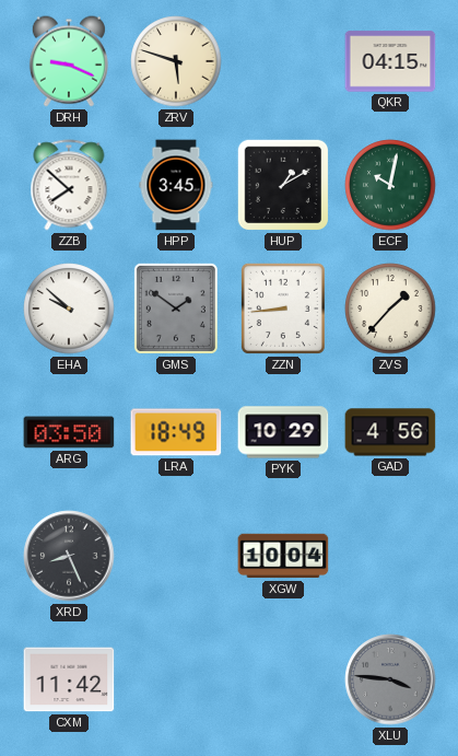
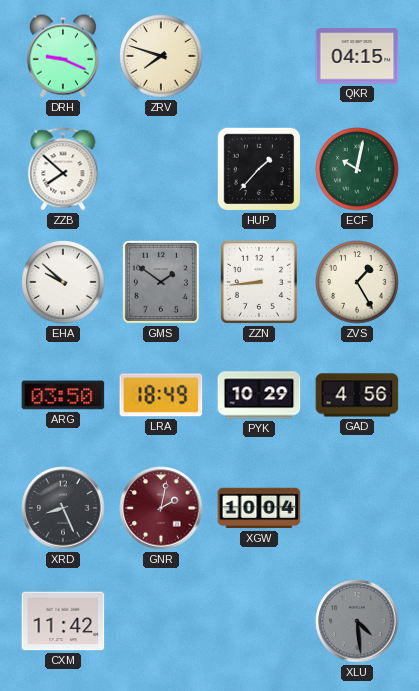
ZRV: 5:48 -> 7:48
HPP: 3:45 -> none
HUP: 1:10 -> 1:37
ZVS: 1:37 -> 1:25
GNR: none -> 2:02
XLU: 3:46 -> 4:29
